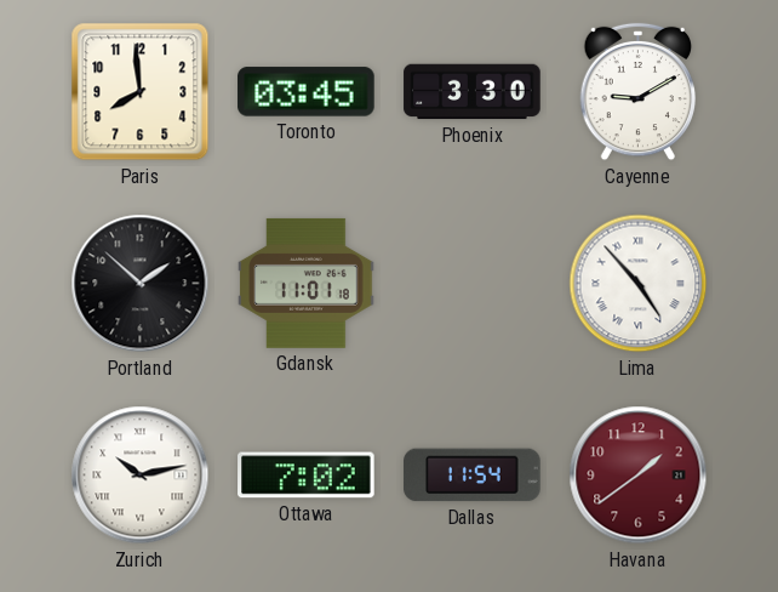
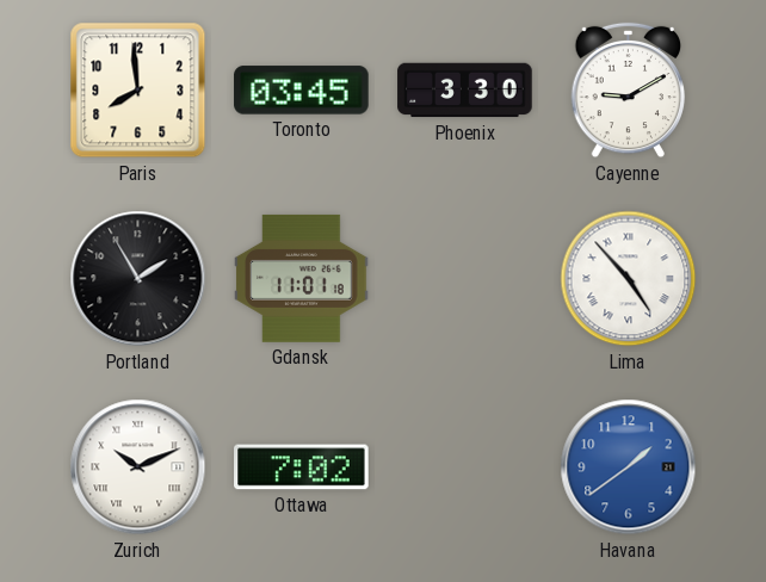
Portland: 1:52 -> 1:55
Zurich: 10:13 -> 10:11
Dallas: 11:54 -> none
Havana dial: burgundy -> blue
